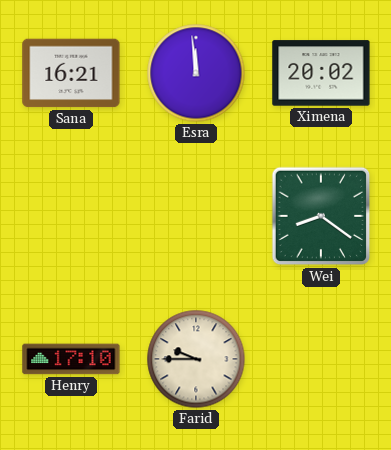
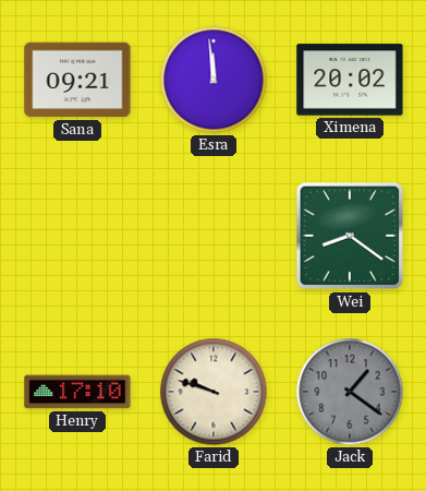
Sana: 16:21 -> 09:21
Farid: 9:45 -> 9:48
Jack: none -> 1:21
